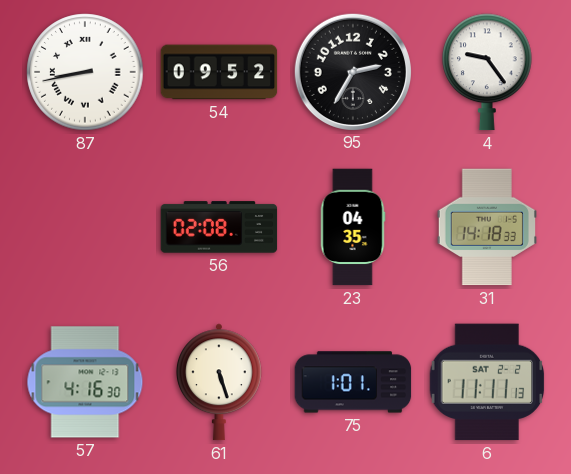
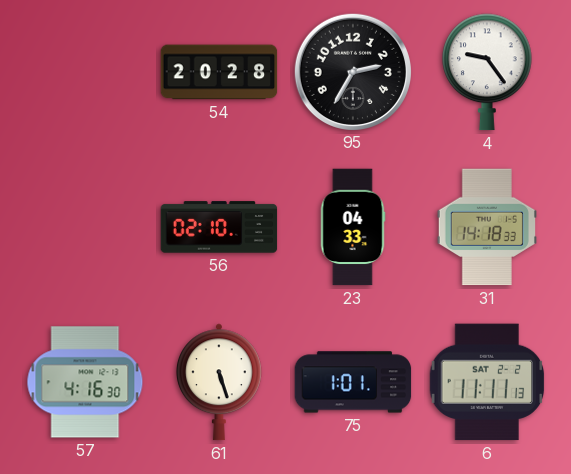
87: 8:43 -> none
54: 09:52 -> 20:28
56: 02:08 -> 02:10
23: 04:35 -> 04:33
